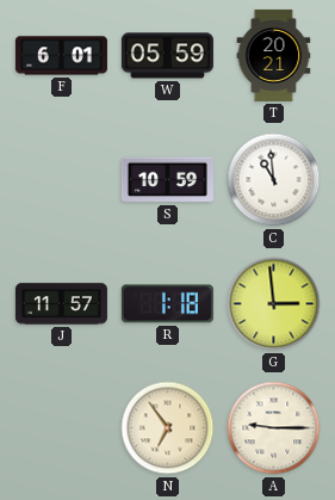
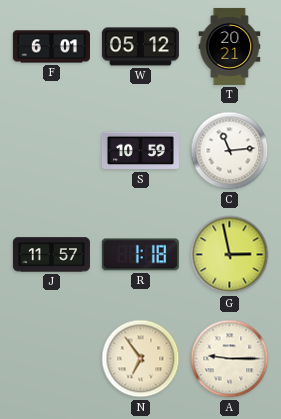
W: 05:59 -> 05:12
C: 10:59 -> 11:14
G: 2:59 -> 2:58
